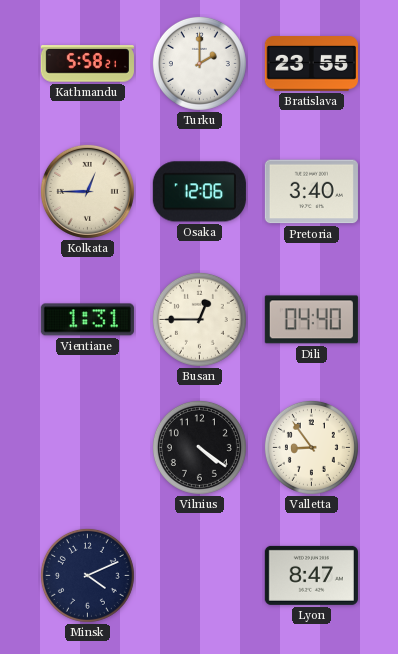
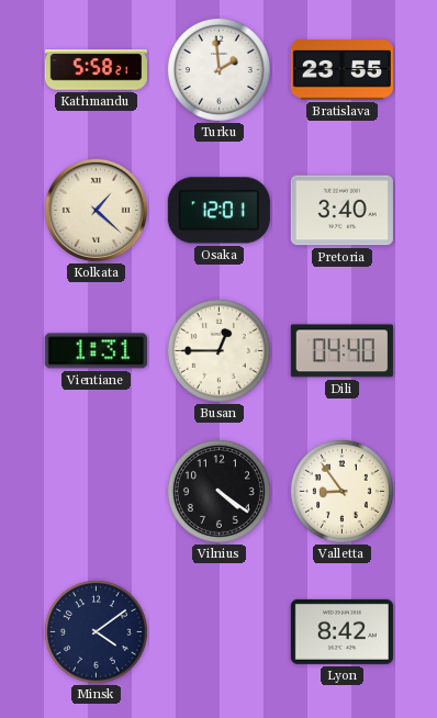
Turku: 2:00 -> 1:59
Kolkata: 12:45 -> 1:22
Osaka: 12:06 -> 12:01
Minsk: 4:11 -> 4:09
Lyon: 8:47 -> 8:42
